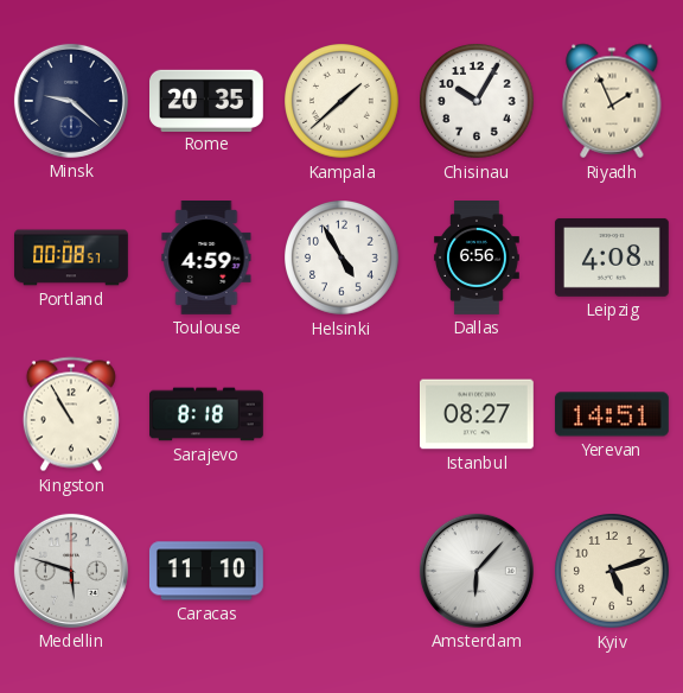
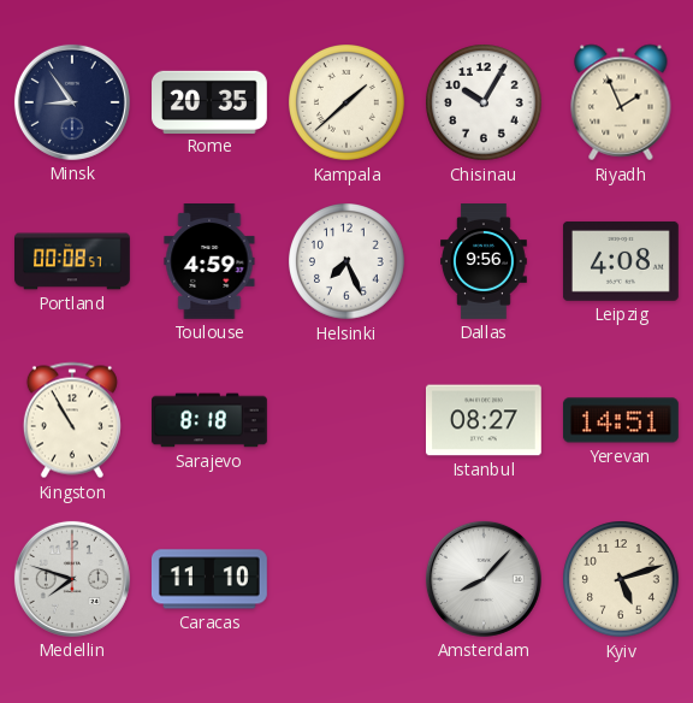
Minsk: 9:22 -> 8:54
Helsinki: 4:55 -> 7:26
Dallas: 6:56 -> 9:56
Medellin: 5:48 -> 7:48
Amsterdam: 6:07 -> 8:07
